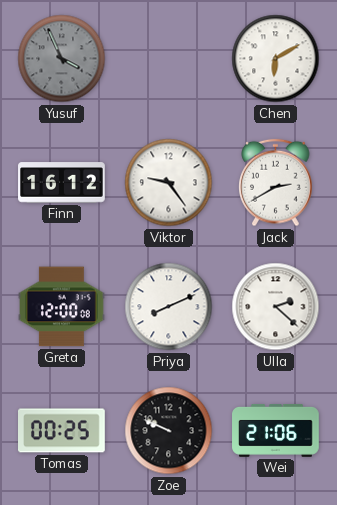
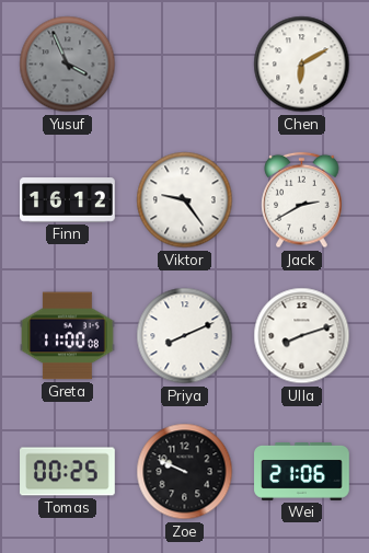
Greta: 12:00 -> 11:00
Ulla: 2:22 -> 8:12
